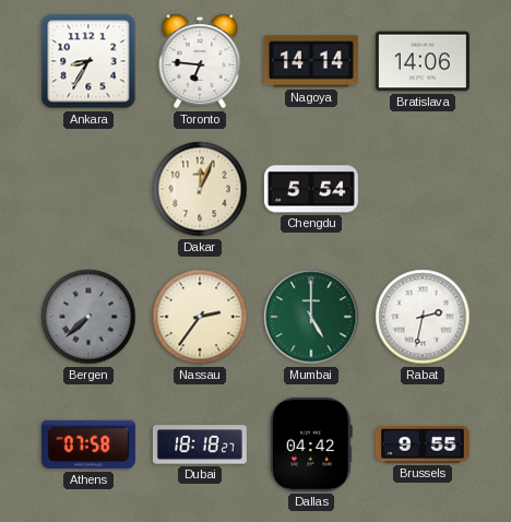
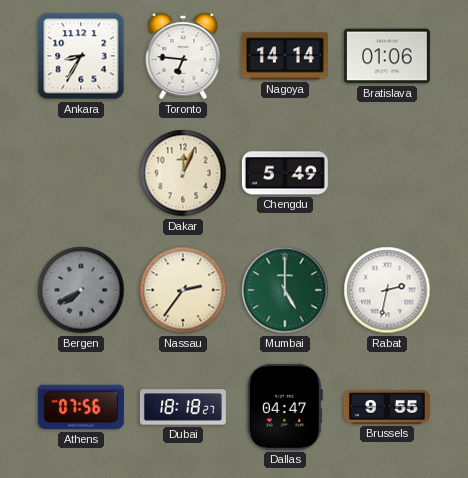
Bratislava: 14:06 -> 01:06
Chengdu: 5:54 -> 5:49
Bergen: 7:38 -> 7:40
Athens: 07:58 -> 07:56
Dallas: 04:42 -> 04:47
